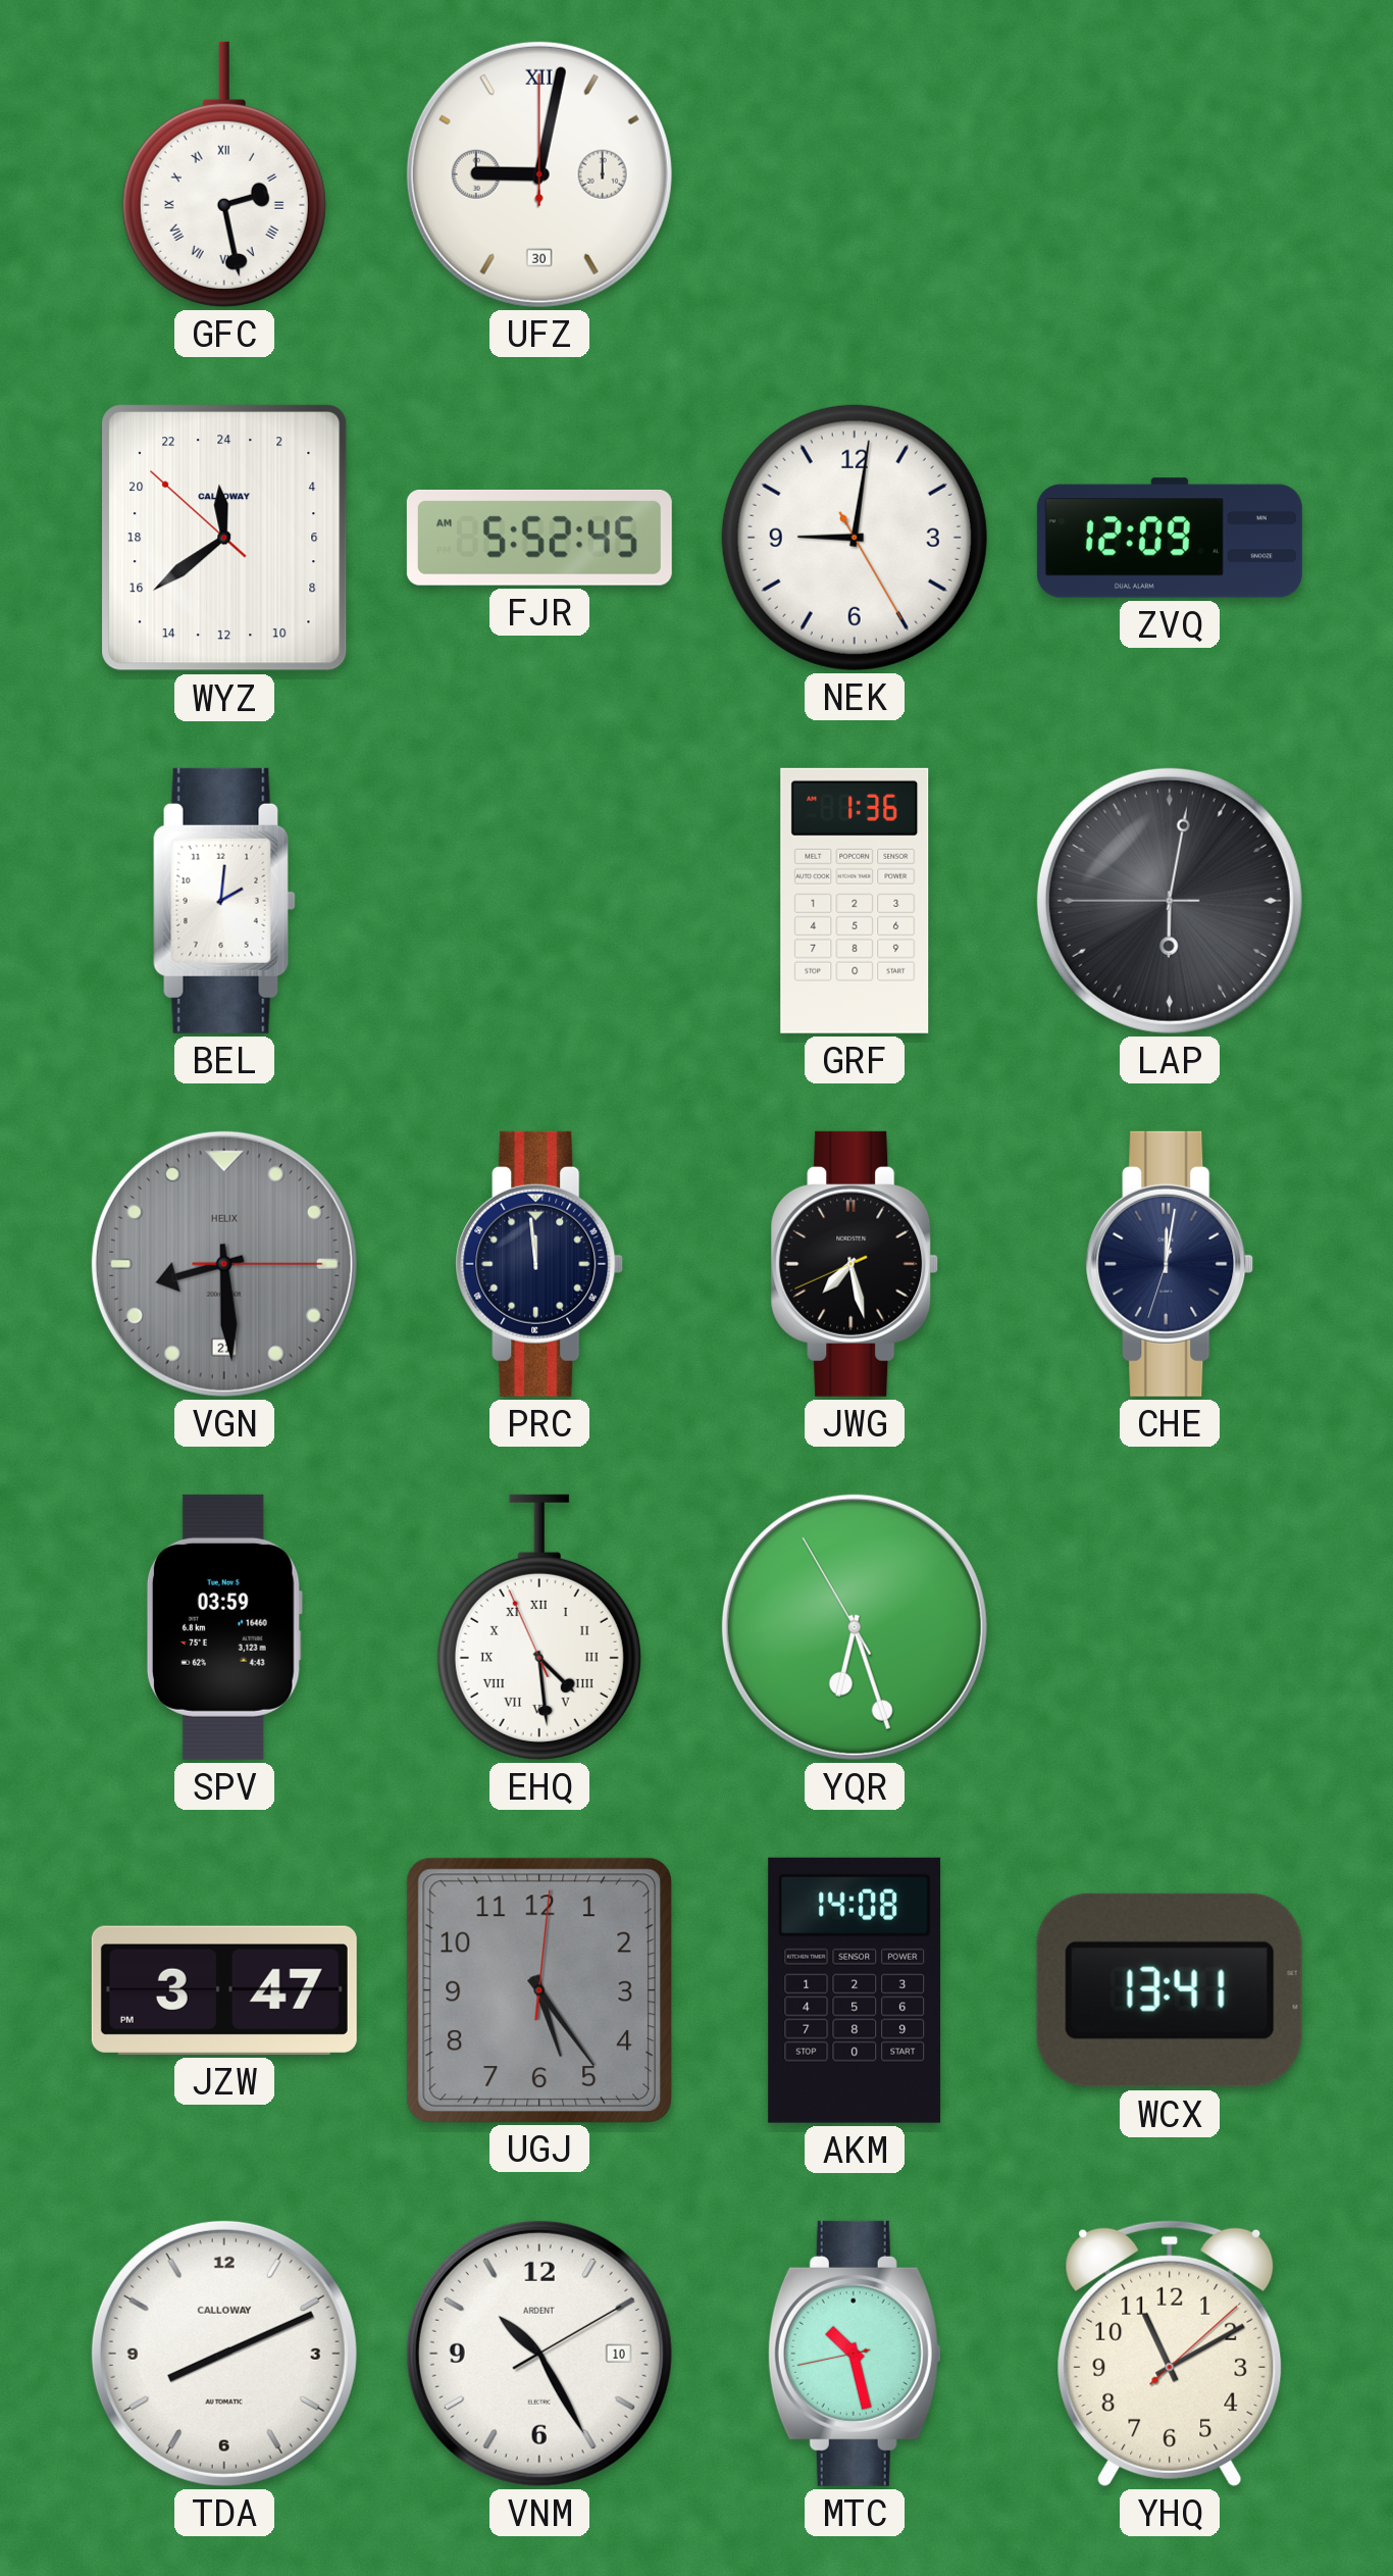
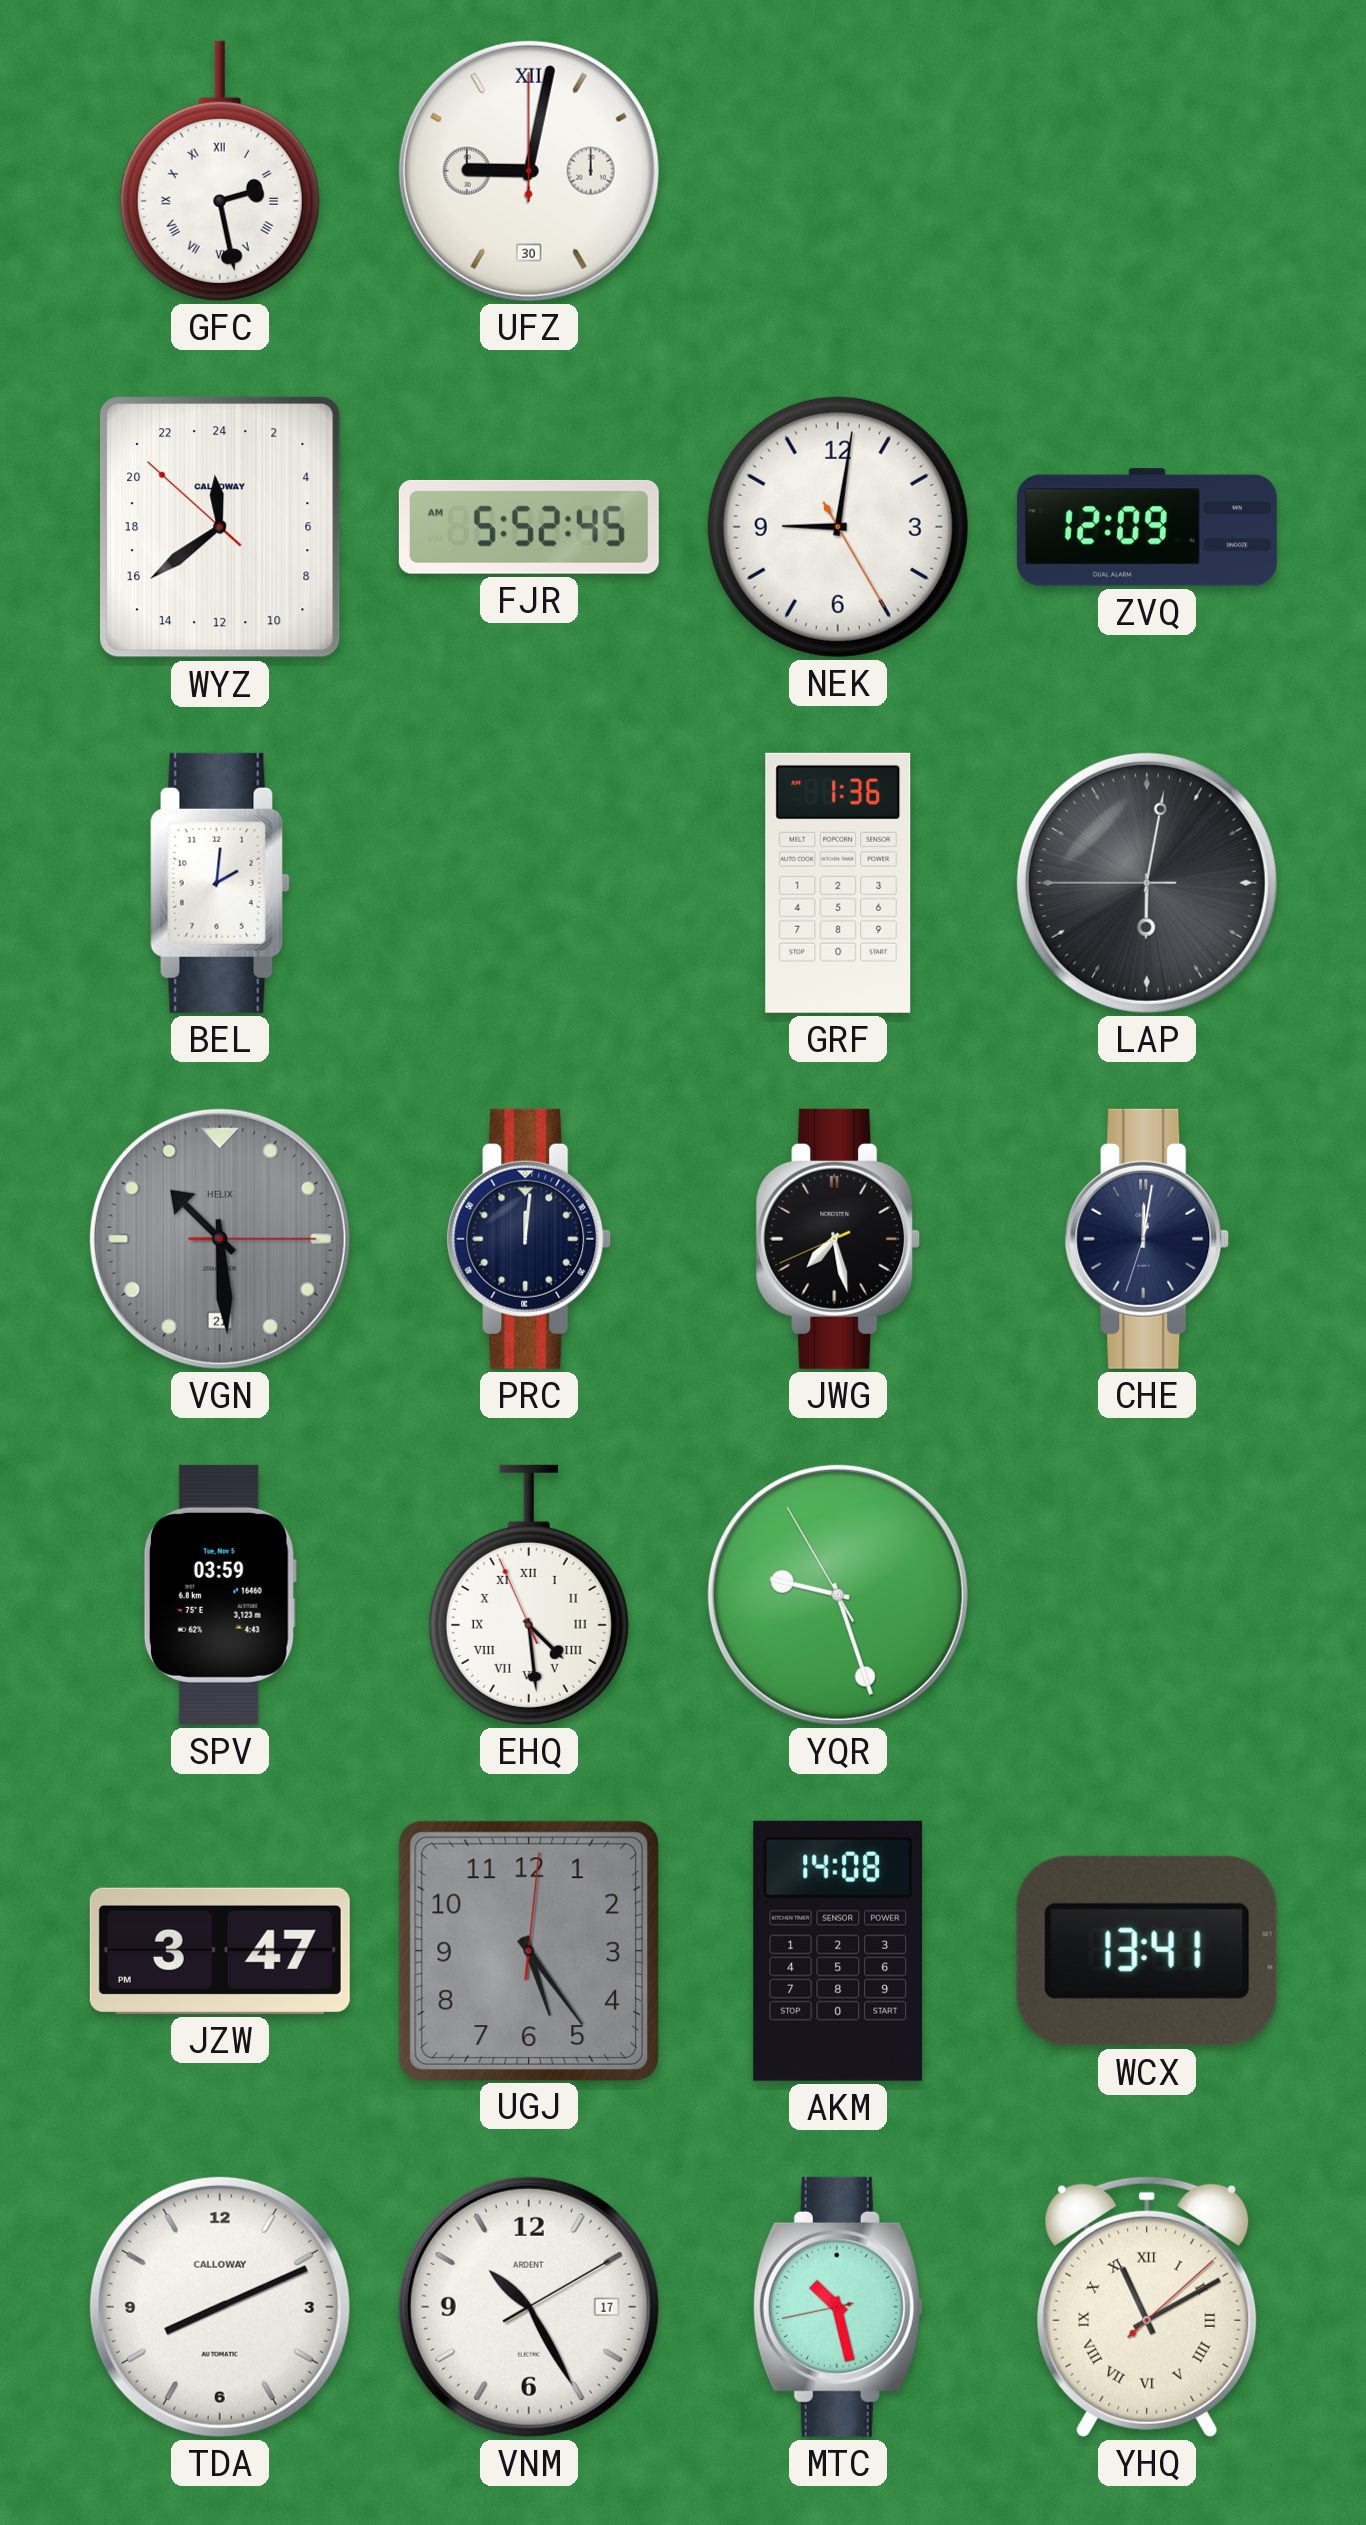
VGN: 8:29 -> 10:29
PRC: 11:59 -> 12:01
YQR: 6:26 -> 9:26
VNM date: 10 -> 17
YHQ numerals: Arabic -> Roman
